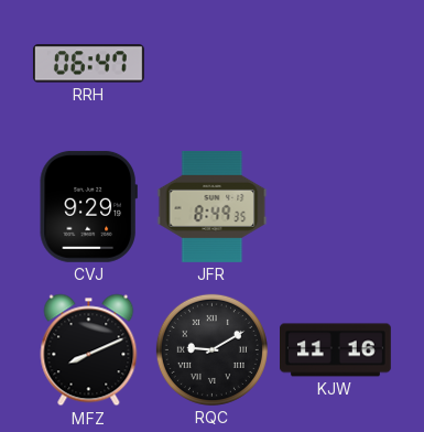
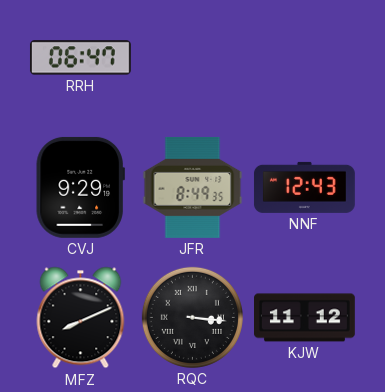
NNF: none -> 12:43
RQC: 9:10 -> 3:16
KJW: 11:16 -> 11:12
